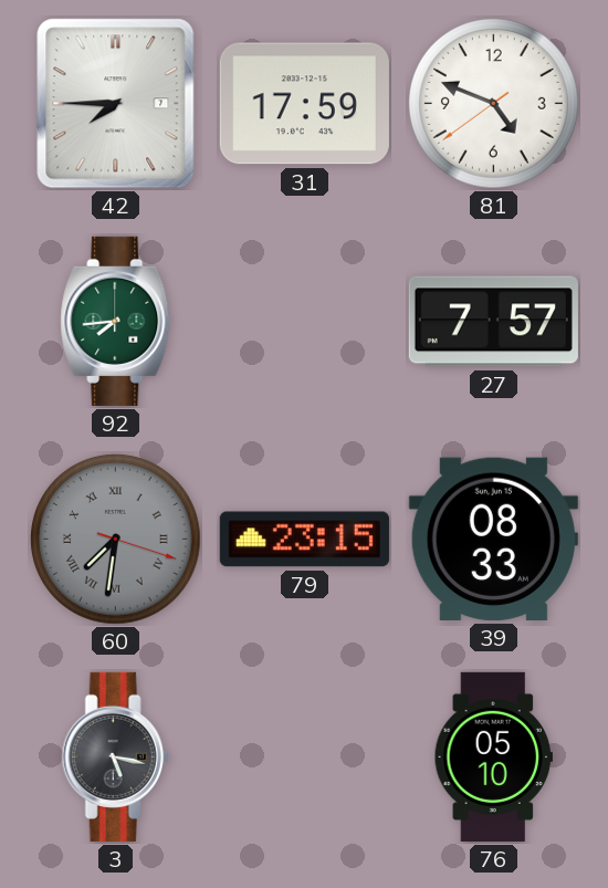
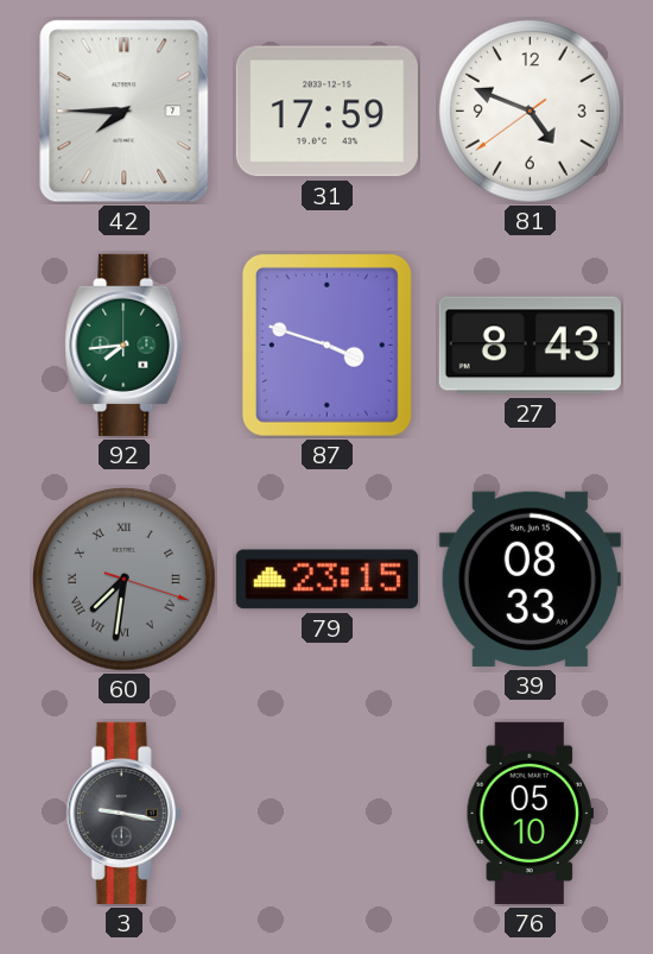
87: none -> 3:48
27: 7:57 -> 8:43
3: 5:17 -> 9:17
